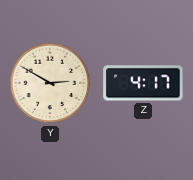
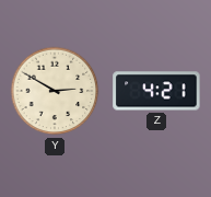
Z: 4:17 -> 4:21
